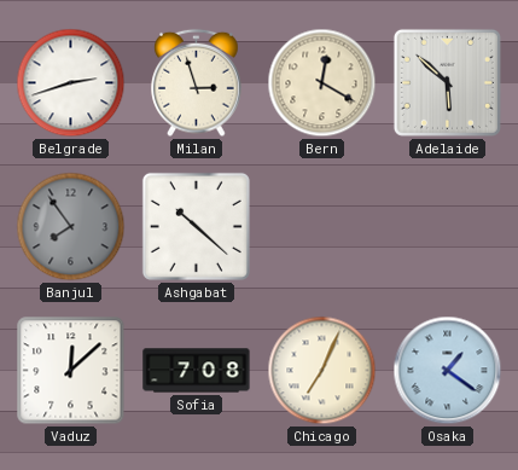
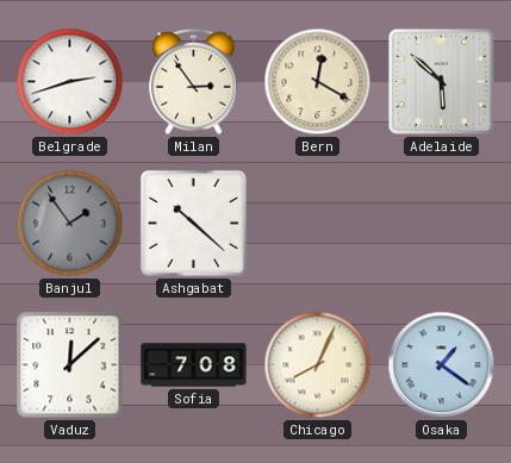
Milan: 2:57 -> 2:54
Banjul: 7:54 -> 1:54
Chicago: 7:04 -> 8:04
